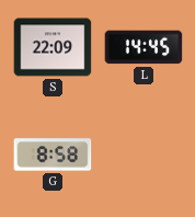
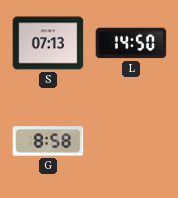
S: 22:09 -> 07:13
L: 14:45 -> 14:50
